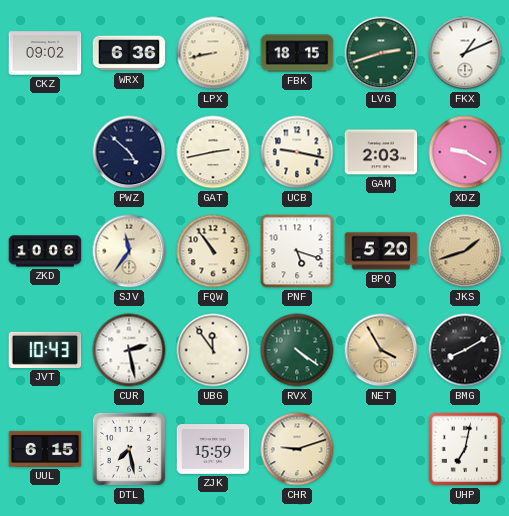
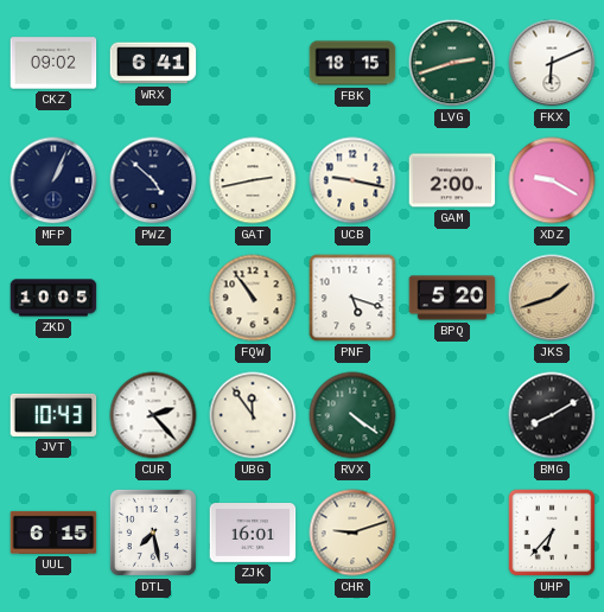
WRX: 6:36 -> 6:41
LPX: 8:43 -> none
FKX: 1:11 -> 6:11
MFP: none -> 1:04
GAM: 2:03 -> 2:00
ZKD: 10:06 -> 10:05
SJV: 11:36 -> none
CUR: 2:28 -> 2:23
NET: 3:55 -> none
ZJK: 15:59 -> 16:01
UHP: 7:02 -> 6:37
